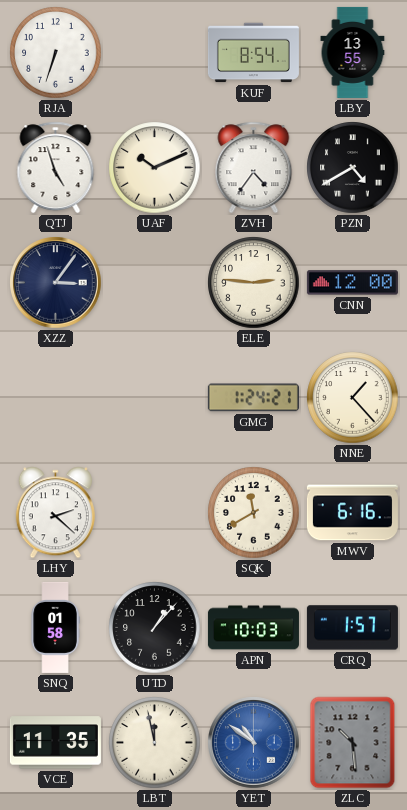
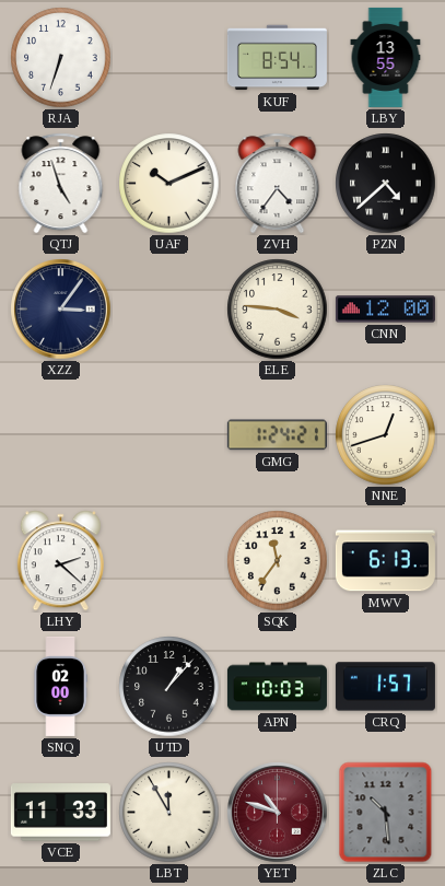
PZN: 4:40 -> 4:38
ELE: 2:46 -> 3:46
NNE: 1:23 -> 12:42
SQK: 11:40 -> 11:36
MWV: 6:16 -> 6:13
SNQ: 01:58 -> 02:00
VCE: 11:35 -> 11:33
LBT: 11:58 -> 11:55
YET: 10:51 -> 10:48
YET dial: blue -> burgundy
